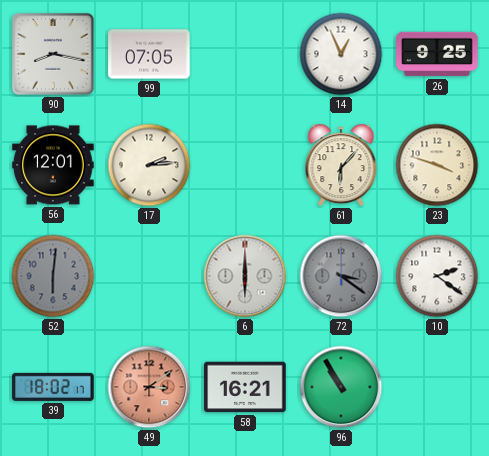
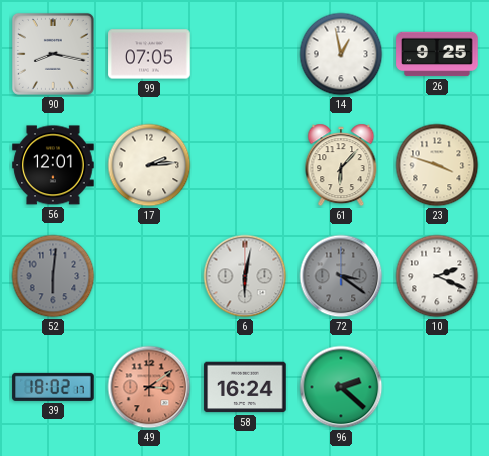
14: 12:56 -> 12:58
6: 6:00 -> 6:02
10: 2:21 -> 2:19
58: 16:21 -> 16:24
96: 10:55 -> 2:22
